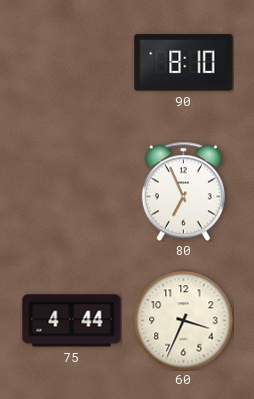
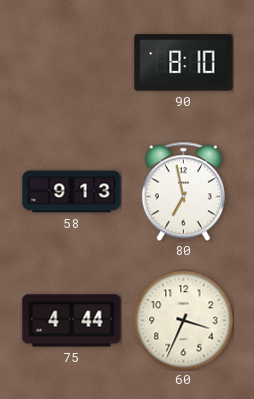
58: none -> 9:13
80: 6:56 -> 6:58
